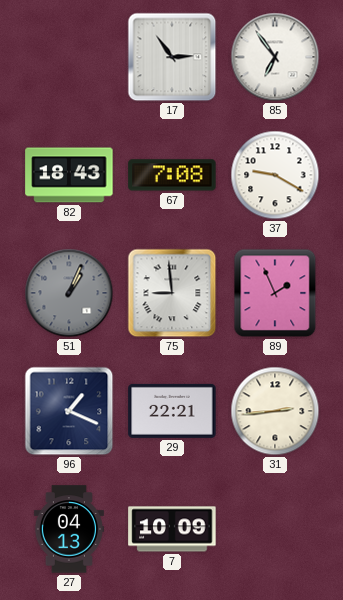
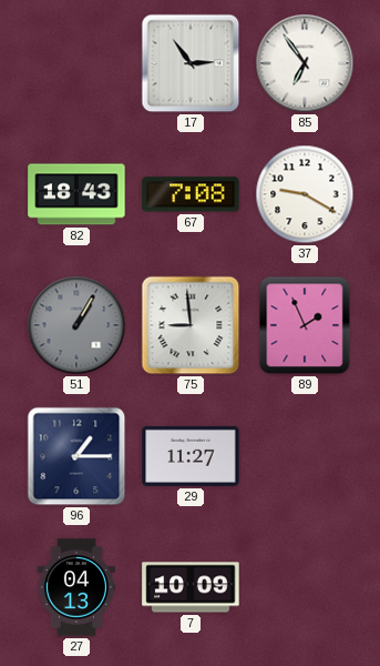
51: 1:04 -> 1:05
96: 1:19 -> 1:15
29: 22:21 -> 11:27
31: 2:44 -> none
